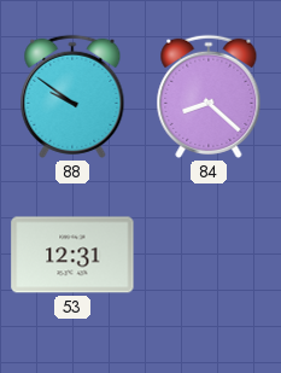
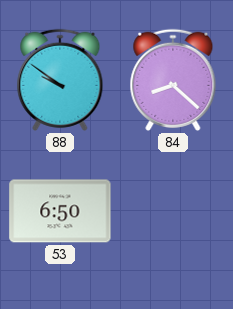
53: 12:31 -> 6:50
